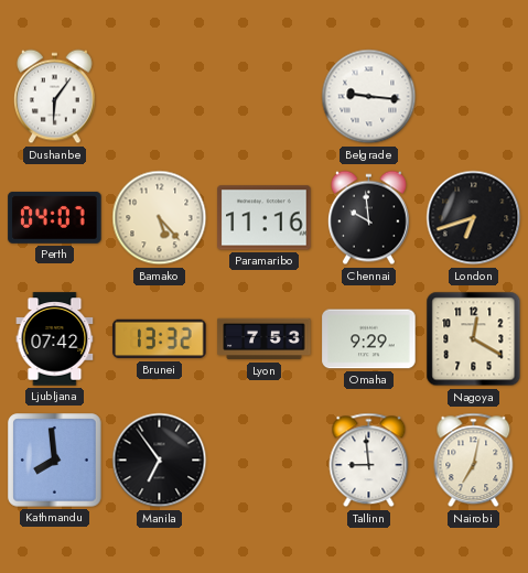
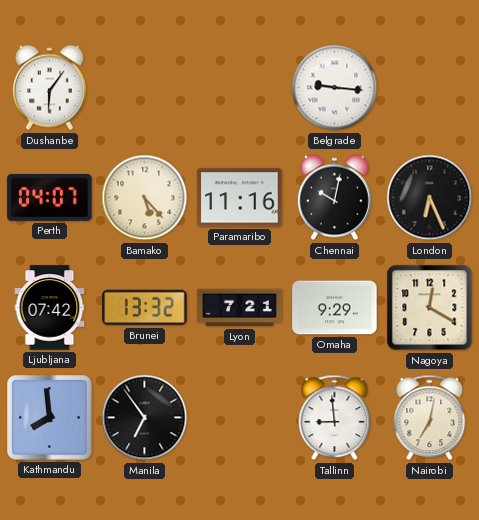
Chennai: 9:59 -> 10:02
London: 6:42 -> 6:26
Lyon: 7:53 -> 7:21
